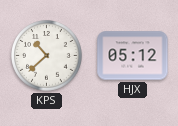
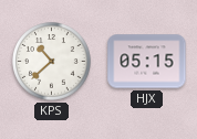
HJX: 05:12 -> 05:15
